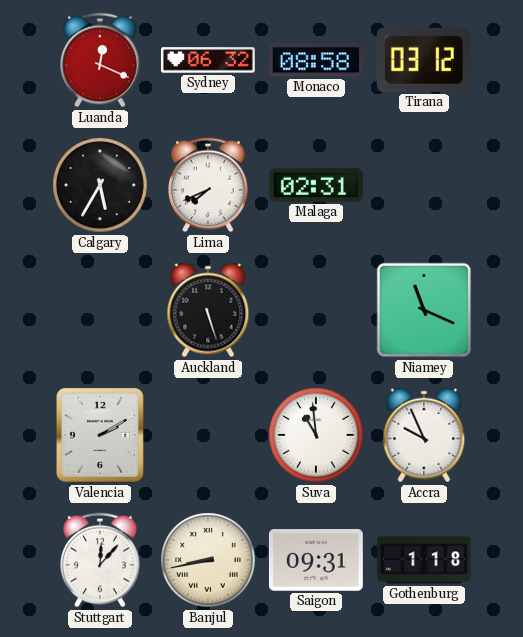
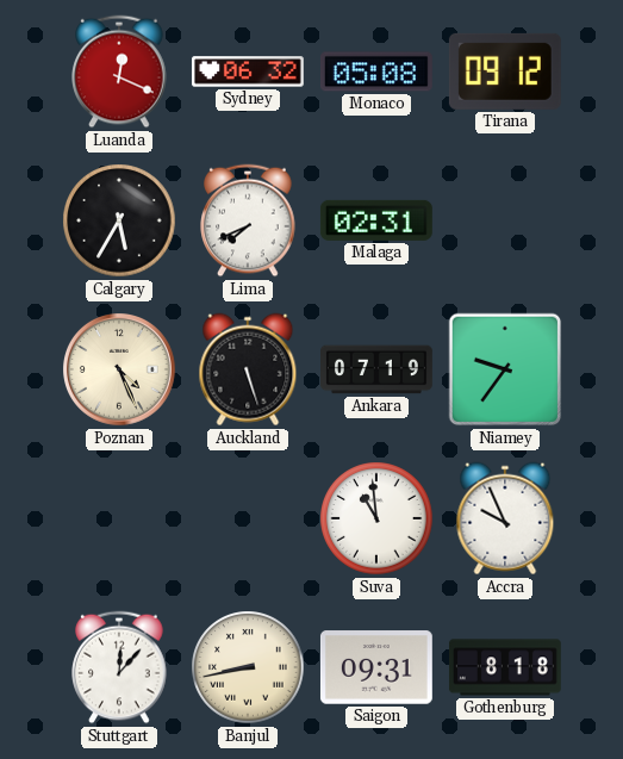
Monaco: 08:58 -> 05:08
Tirana: 03:12 -> 09:12
Poznan: none -> 4:26
Ankara: none -> 07:19
Niamey: 11:19 -> 9:36
Valencia: 2:10 -> none
Gothenburg: 1:18 -> 8:18
